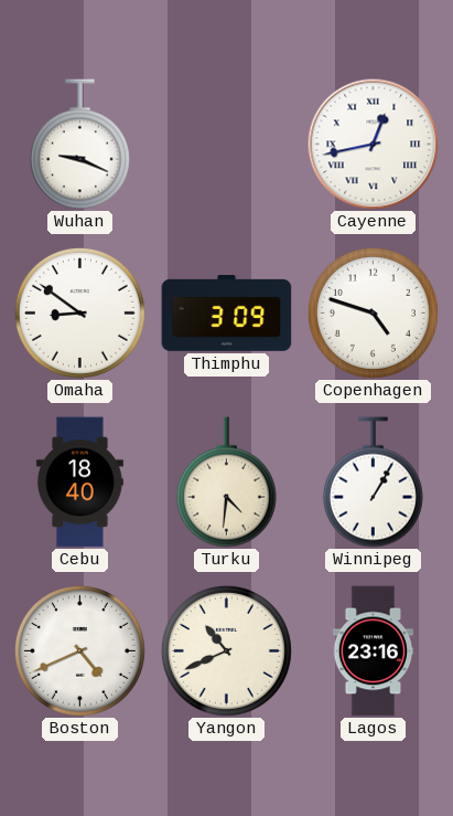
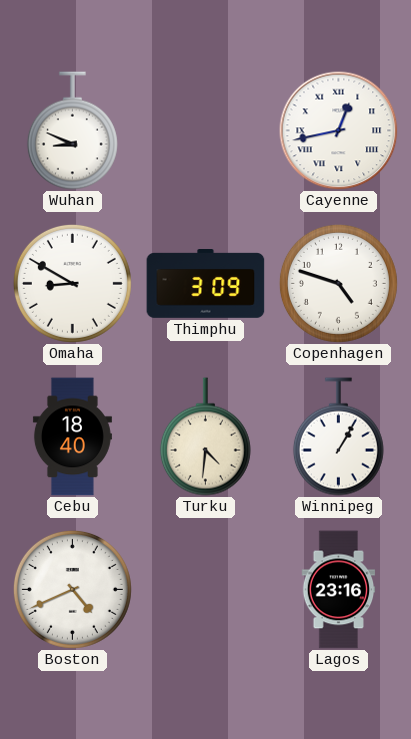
Wuhan: 9:19 -> 8:49
Omaha: 8:51 -> 8:50
Yangon: 10:41 -> none
